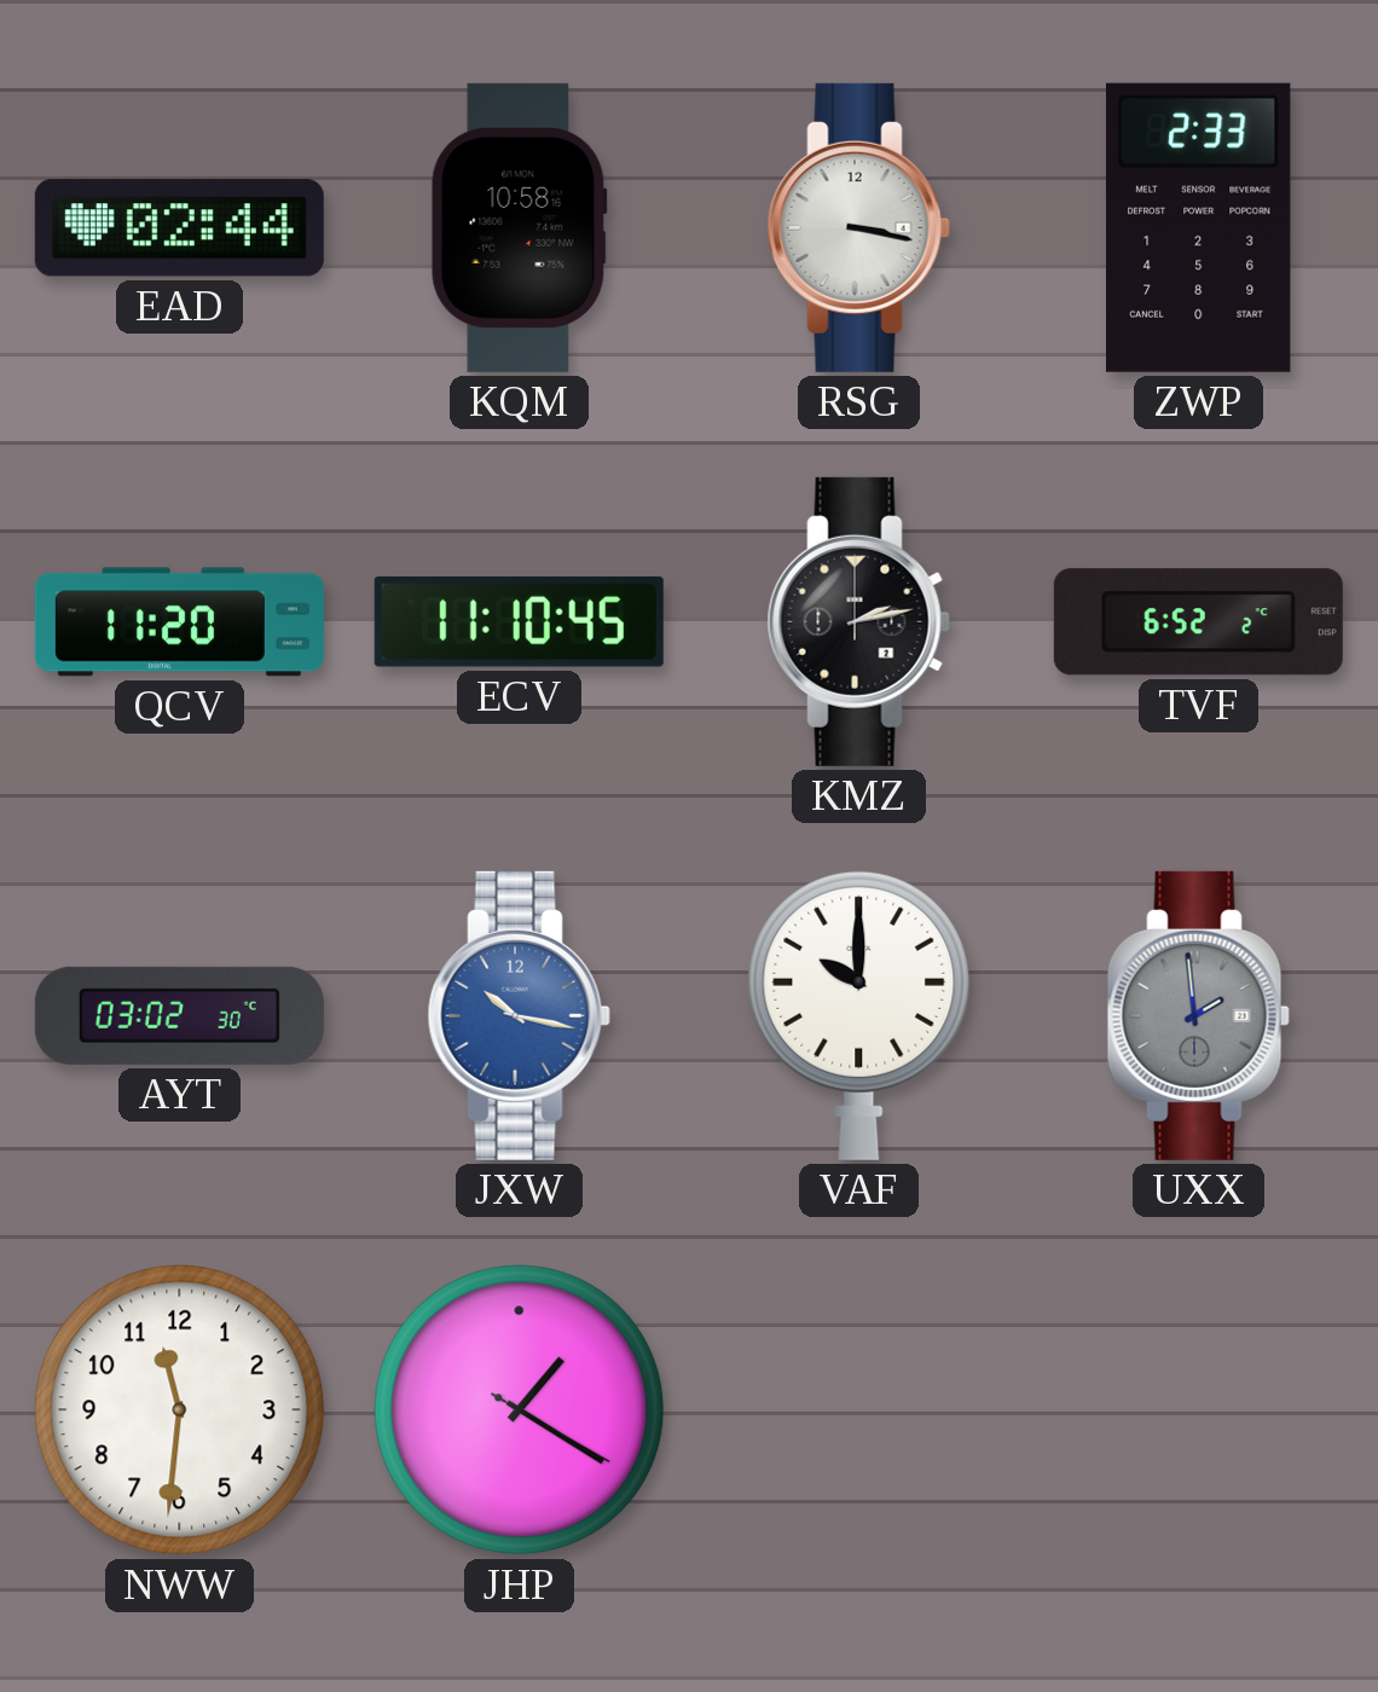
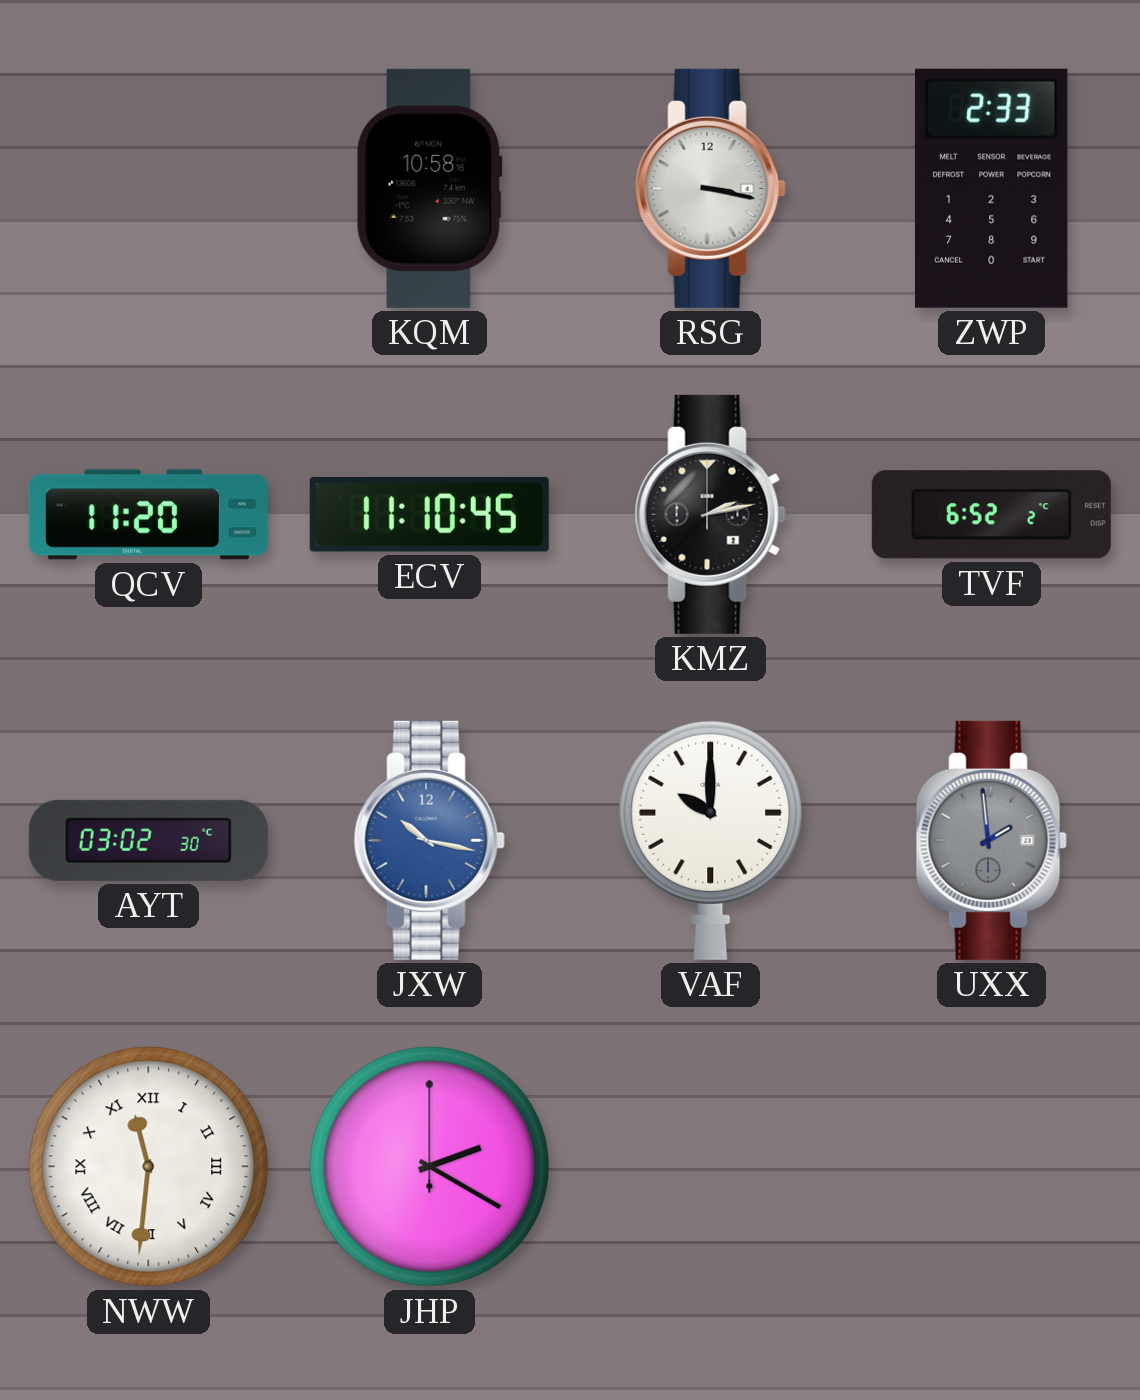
EAD: 02:44 -> none
NWW numerals: Arabic -> Roman
JHP: 1:20 -> 2:20
